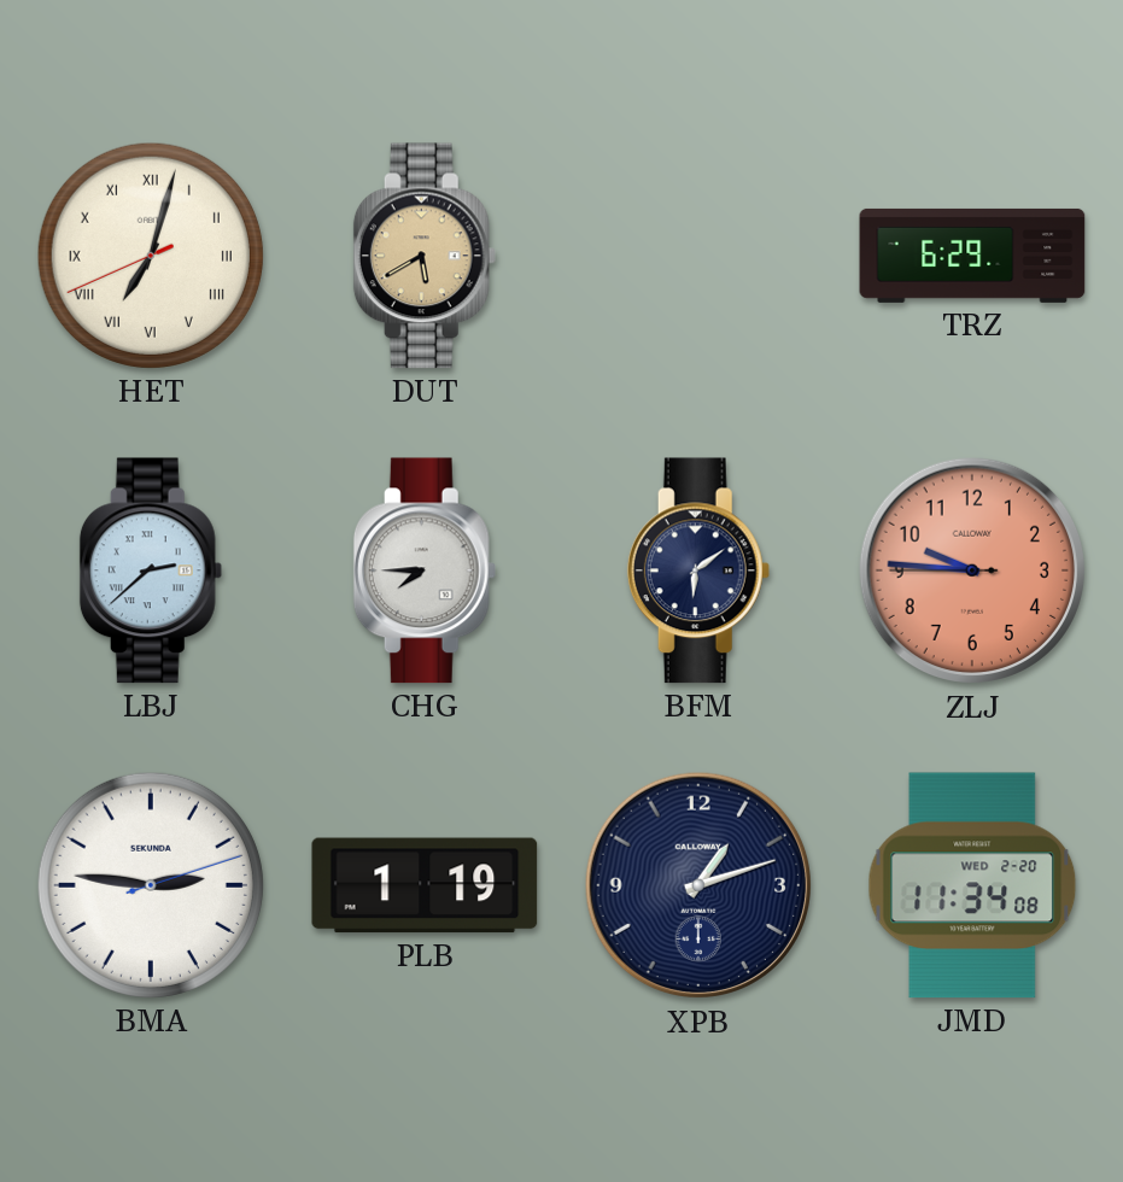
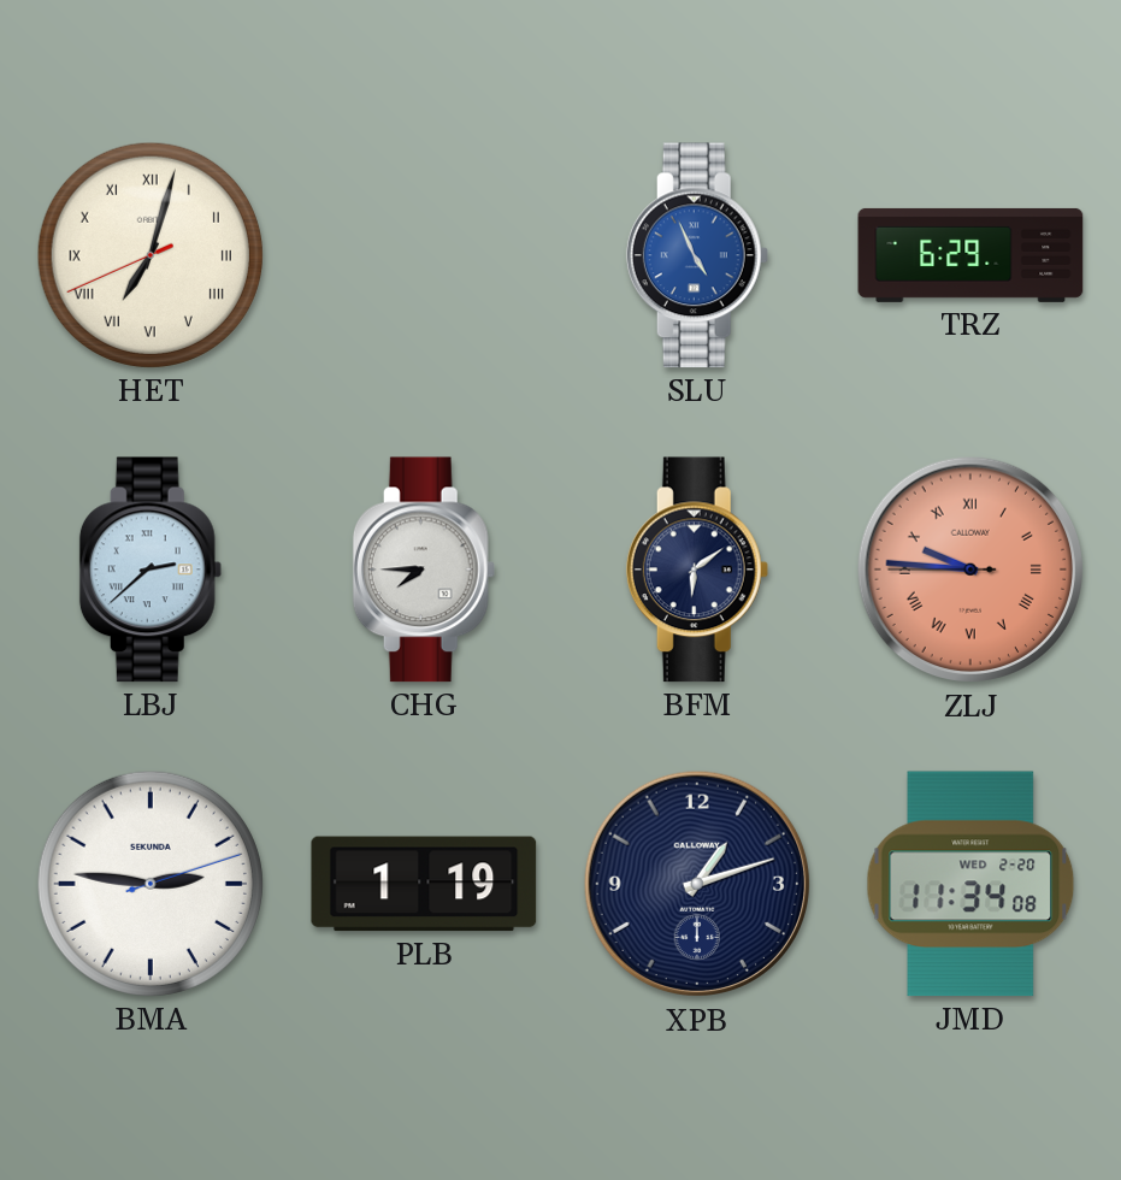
DUT: 5:40 -> none
SLU: none -> 4:56
ZLJ numerals: Arabic -> Roman
